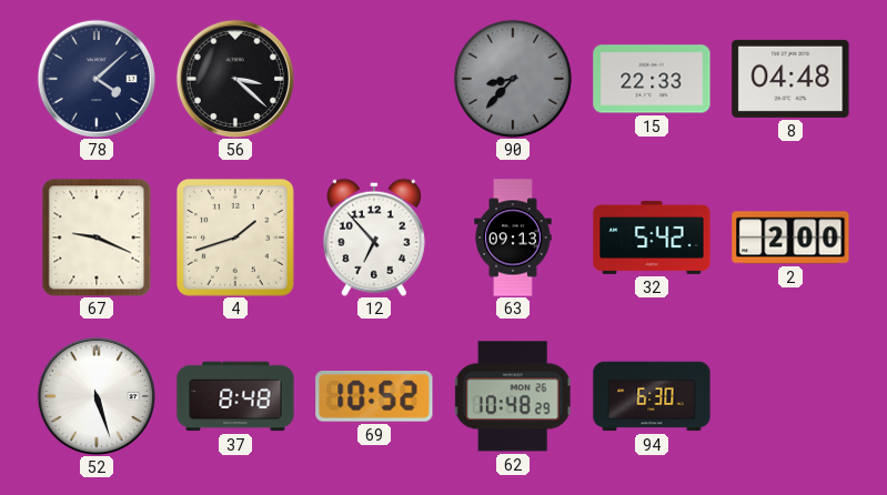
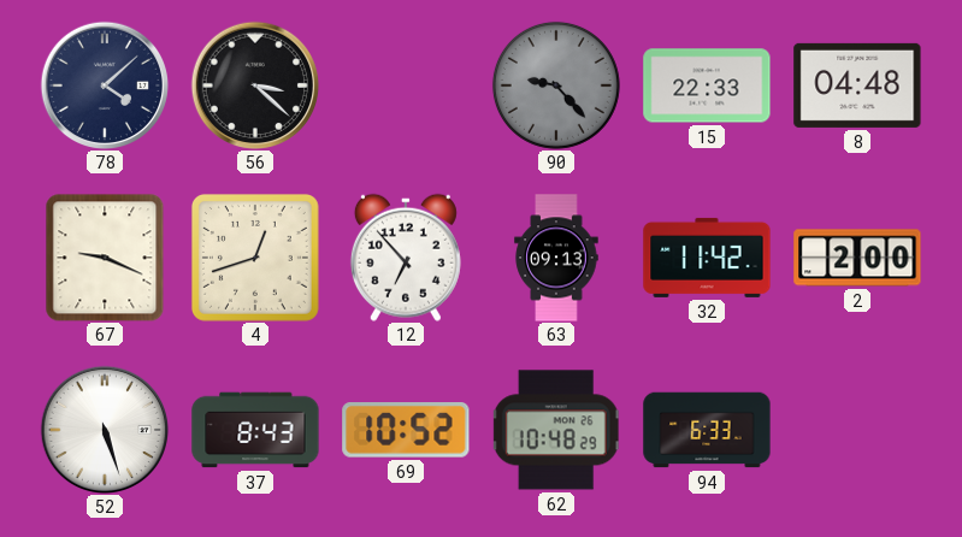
90: 8:37 -> 9:23
4: 1:42 -> 12:42
32: 5:42 -> 11:42
37: 8:48 -> 8:43
94: 6:30 -> 6:33
